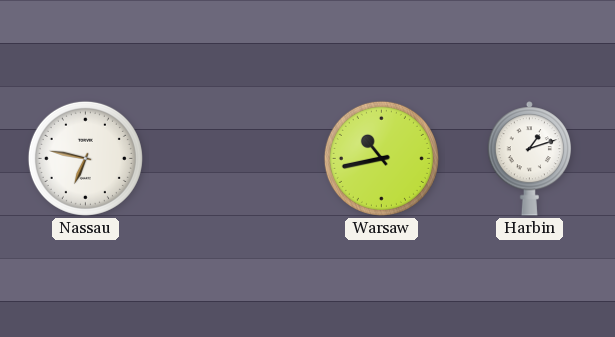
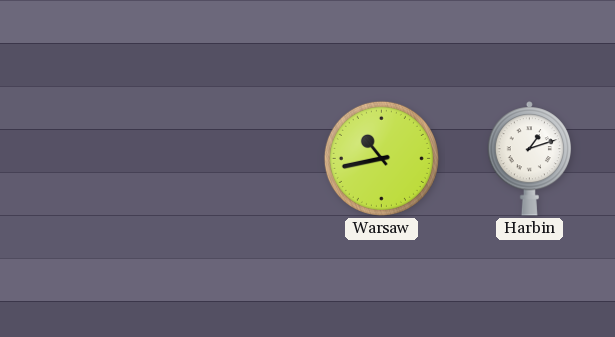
Nassau: 6:47 -> none
